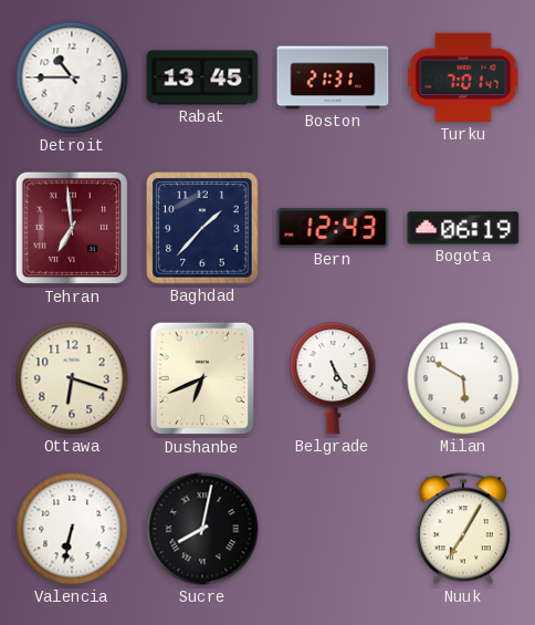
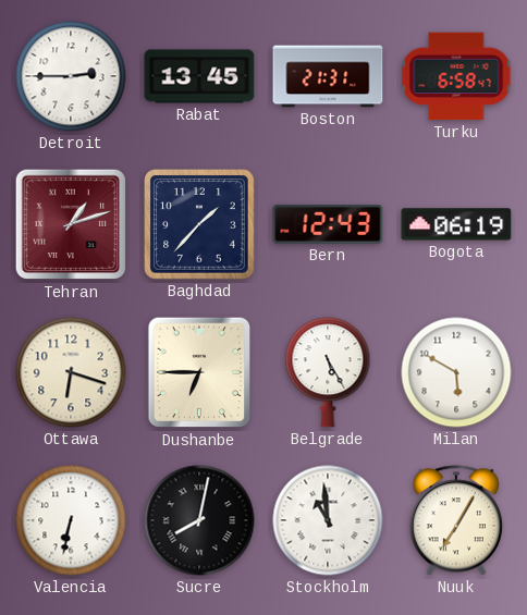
Detroit: 10:45 -> 2:45
Turku: 7:01 -> 6:58
Tehran: 6:59 -> 1:12
Dushanbe: 6:41 -> 6:45
Stockholm: none -> 10:59
